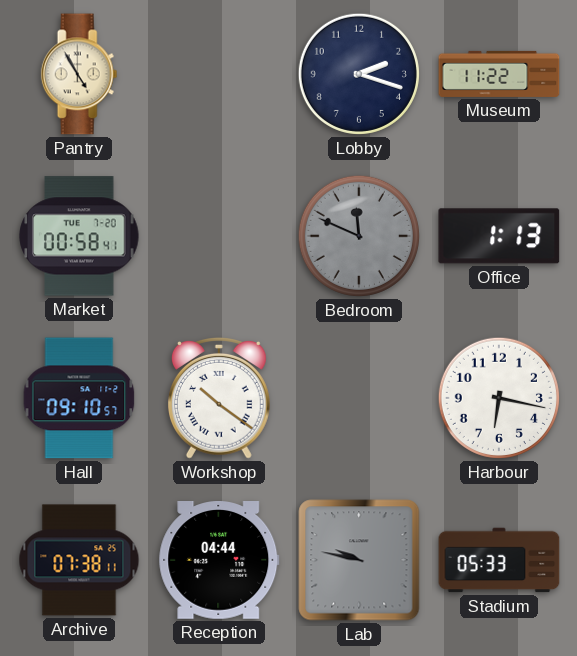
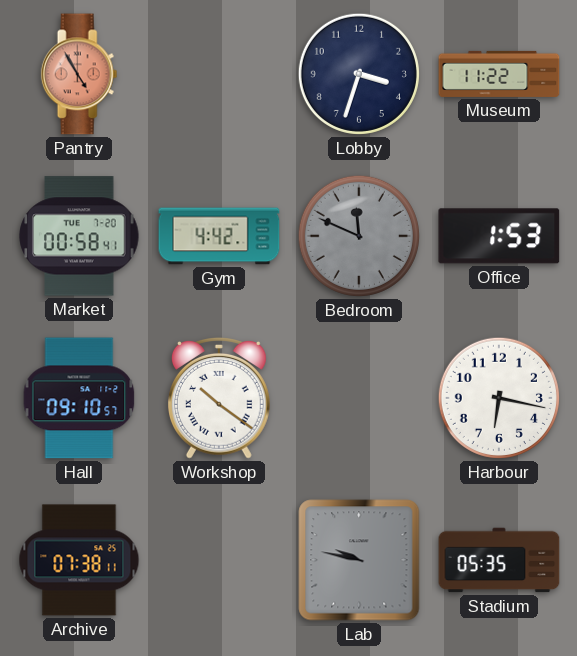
Pantry dial: cream -> salmon
Lobby: 2:18 -> 3:33
Gym: none -> 4:42
Office: 1:13 -> 1:53
Reception: 04:44 -> none
Stadium: 05:33 -> 05:35
